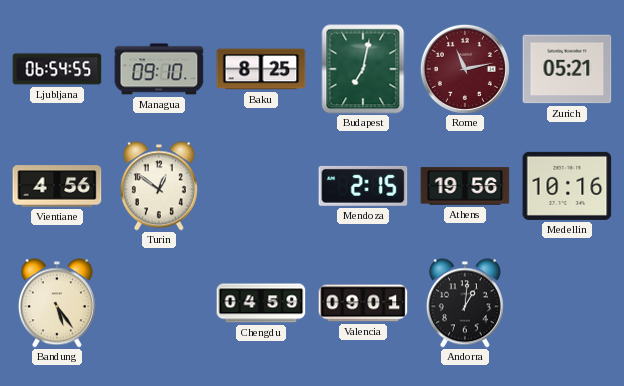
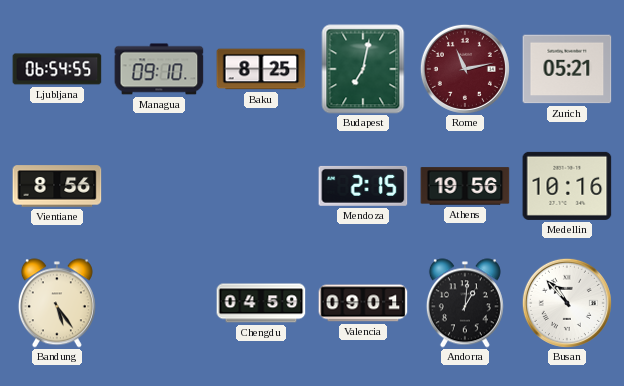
Vientiane: 4:56 -> 8:56
Turin: 12:51 -> none
Busan: none -> 10:53
